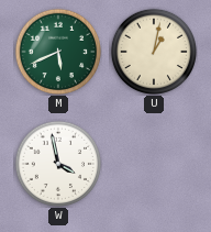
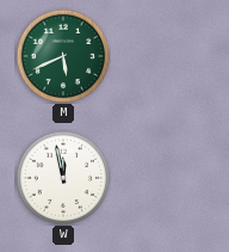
U: 1:02 -> none
W: 3:58 -> 11:58
